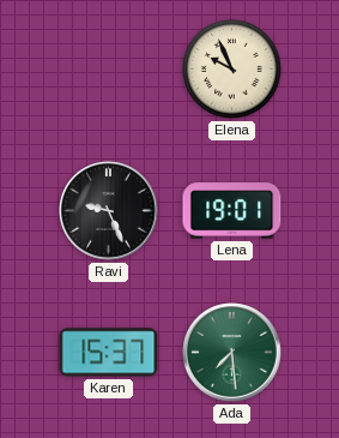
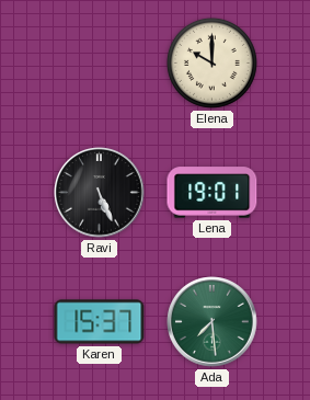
Elena: 9:56 -> 10:00
Ravi: 9:26 -> 5:26
